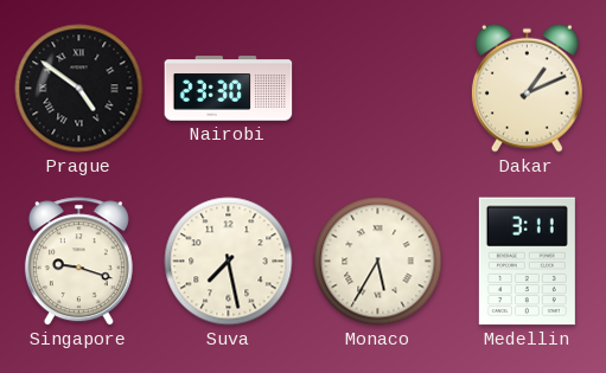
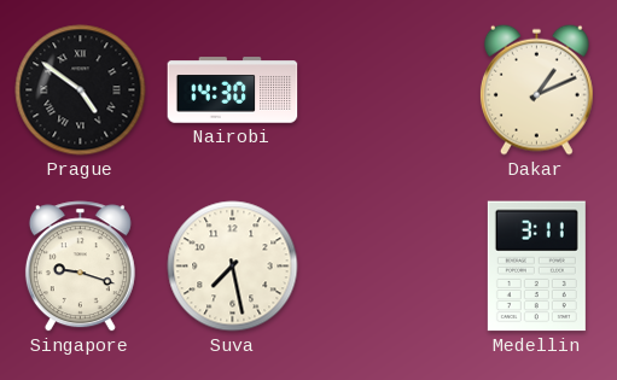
Nairobi: 23:30 -> 14:30
Monaco: 5:35 -> none
